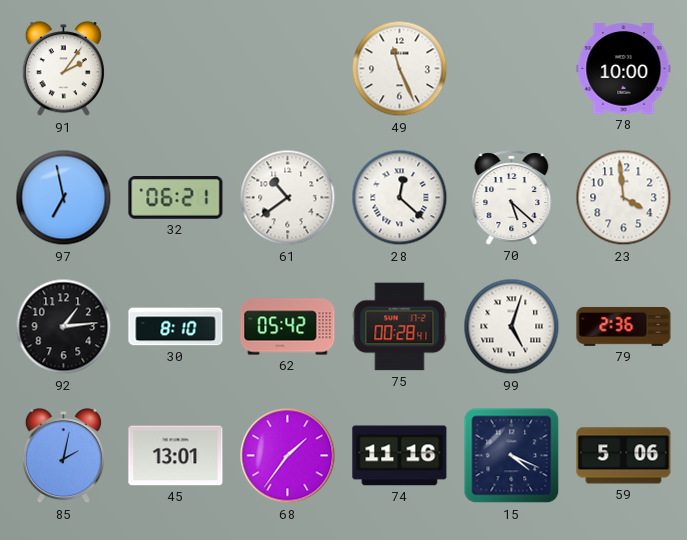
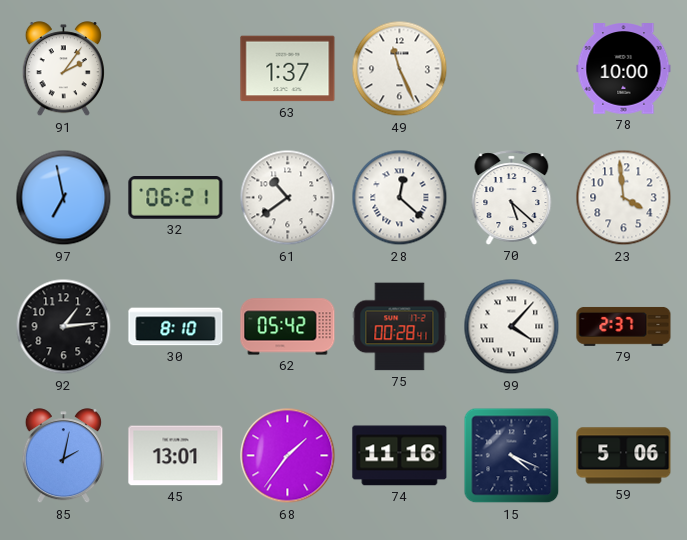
63: none -> 1:37
99: 5:03 -> 4:07
79: 2:36 -> 2:37
